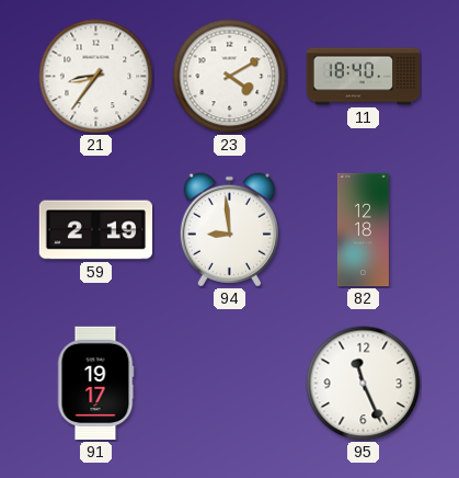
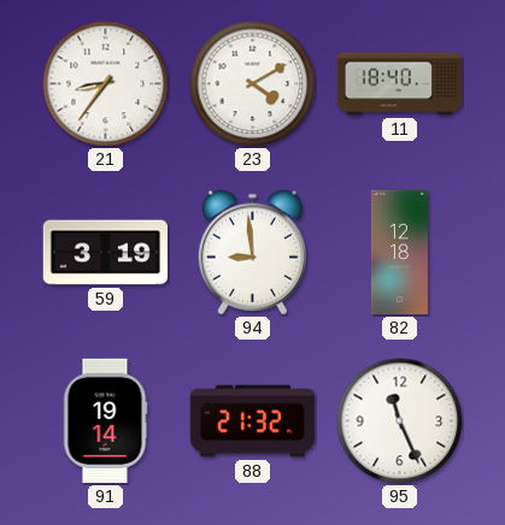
59: 2:19 -> 3:19
91: 19:17 -> 19:14
88: none -> 21:32
